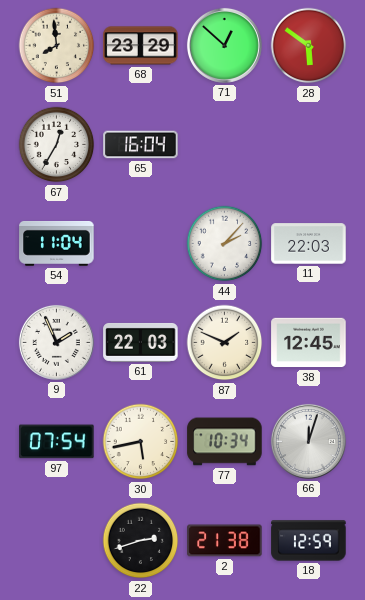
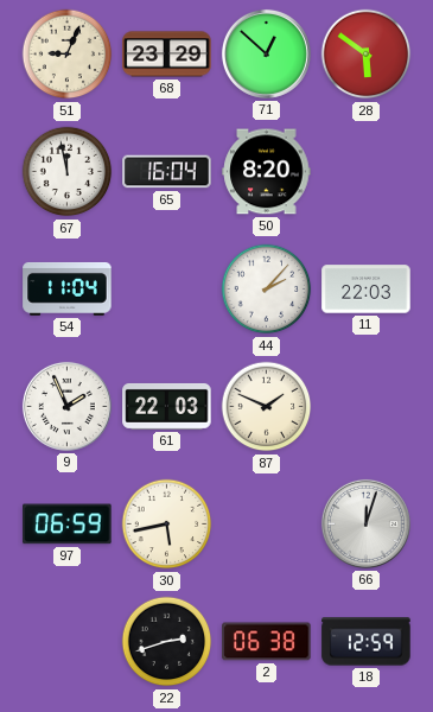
51: 7:59 -> 9:04
67: 12:35 -> 11:58
50: none -> 8:20
38: 12:45 -> none
97: 07:54 -> 06:59
77: 10:34 -> none
2: 21:38 -> 06:38
